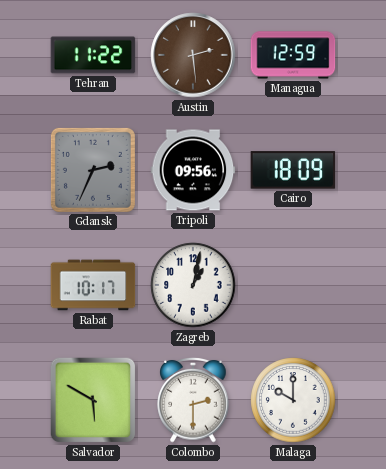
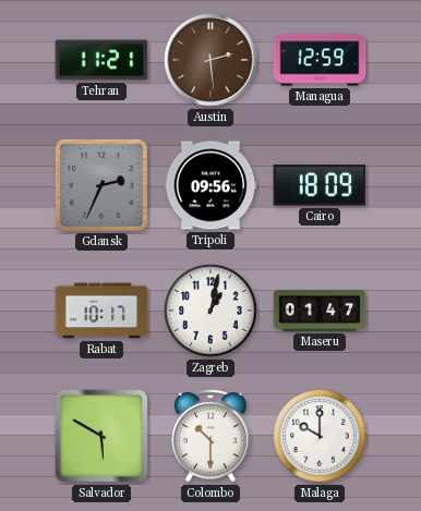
Tehran: 11:22 -> 11:21
Maseru: none -> 01:47
Colombo: 2:30 -> 10:30
